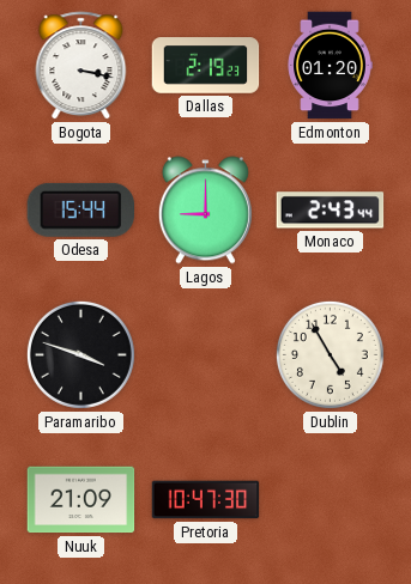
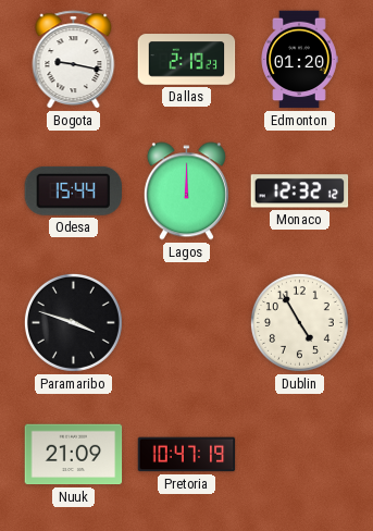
Bogota: 3:17 -> 9:17
Lagos: 9:00 -> 12:00
Monaco: 2:43 -> 12:32
Pretoria: 10:47:30 -> 10:47:19
